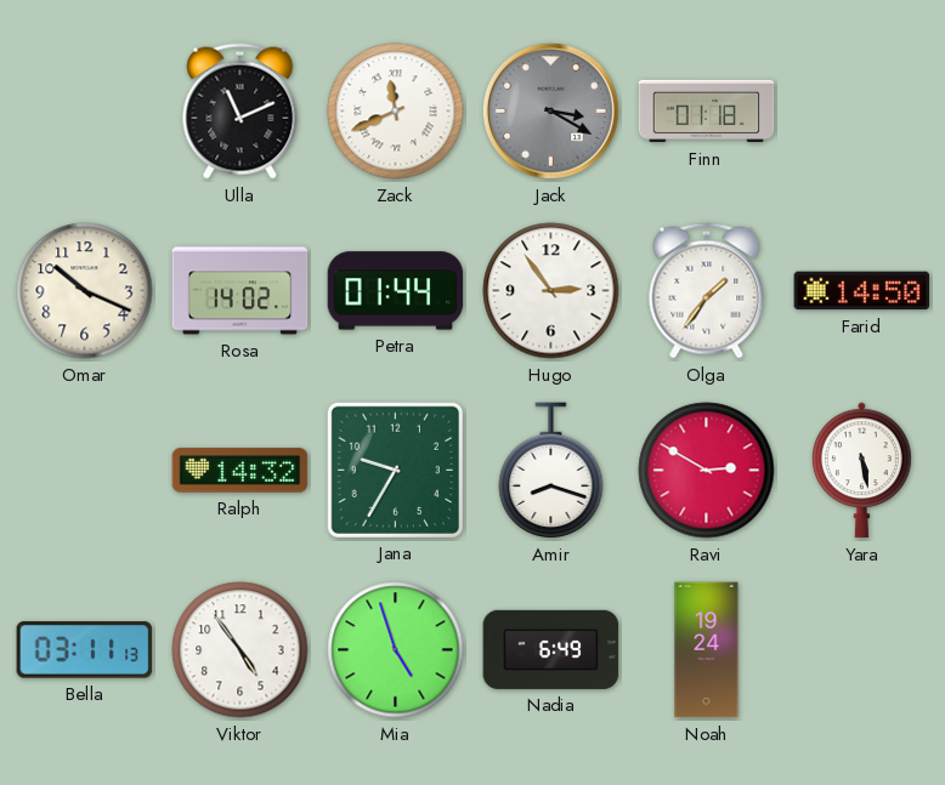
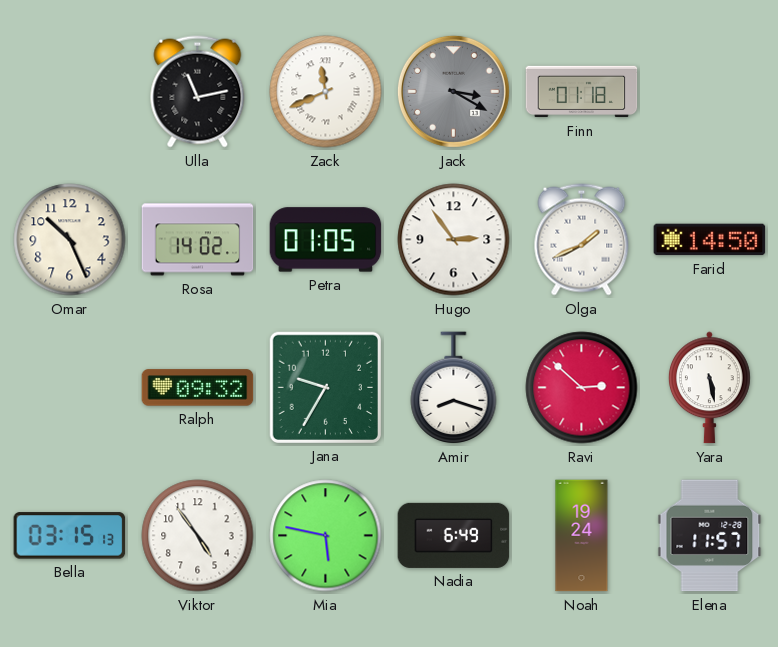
Ulla: 11:11 -> 11:13
Omar: 10:19 -> 10:26
Petra: 01:44 -> 01:05
Olga: 1:36 -> 1:41
Ralph: 14:32 -> 09:32
Ravi: 2:50 -> 2:52
Bella: 03:11 -> 03:15
Mia: 4:57 -> 5:47
Elena: none -> 11:57
